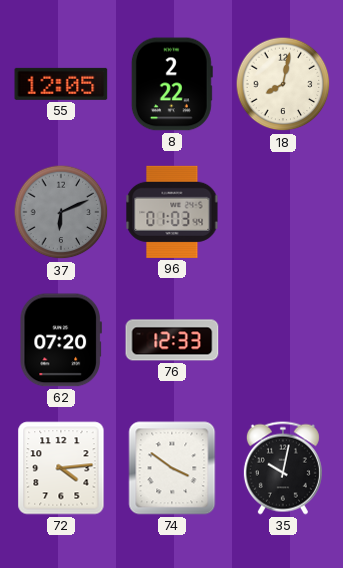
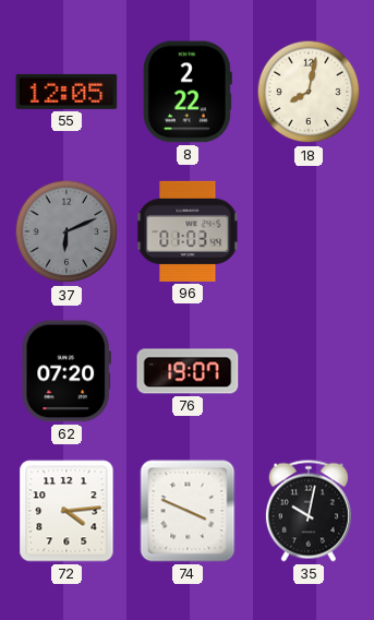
76: 12:33 -> 19:07
74: 3:51 -> 3:49
